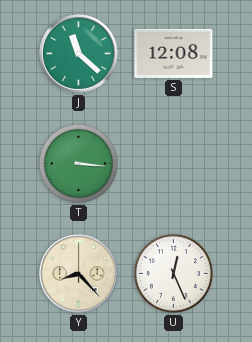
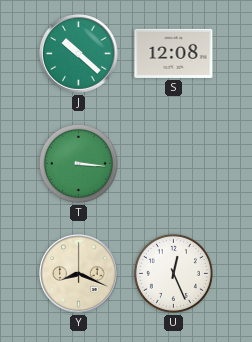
J: 11:22 -> 10:22
Y: 8:23 -> 8:19
